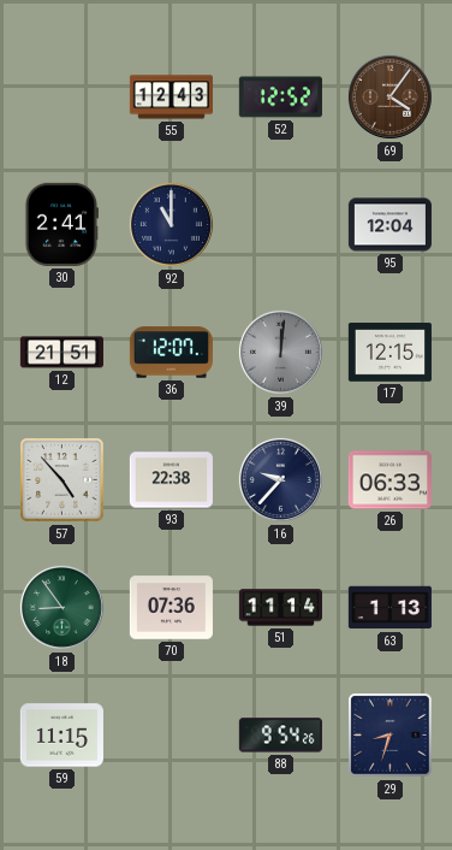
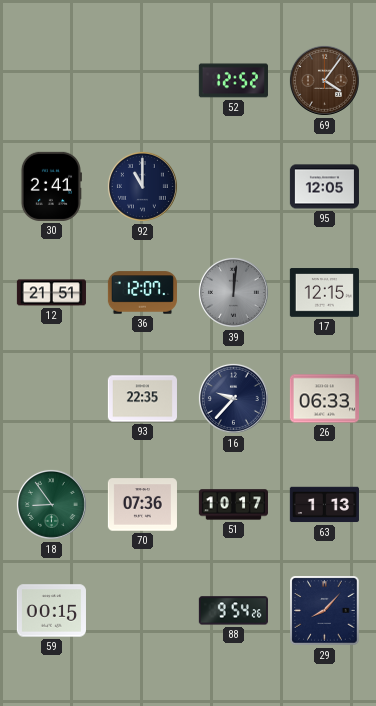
55: 12:43 -> none
95: 12:04 -> 12:05
57: 4:53 -> none
93: 22:38 -> 22:35
51: 11:14 -> 10:17
59: 11:15 -> 00:15
29: 8:33 -> 8:07
